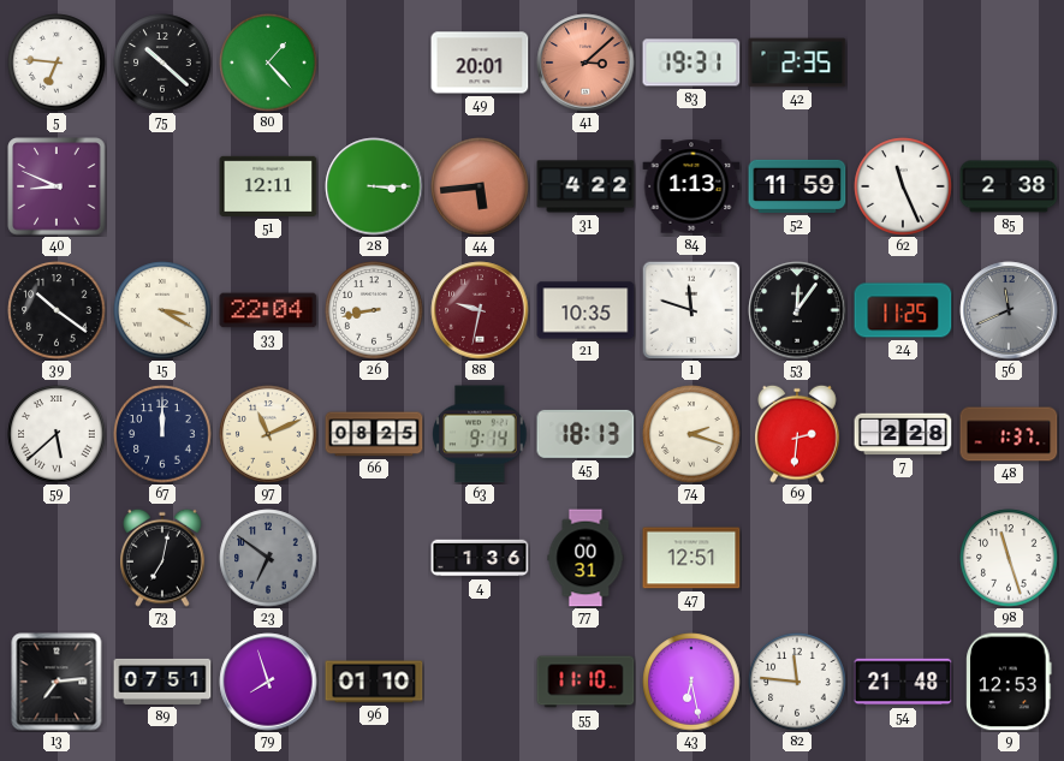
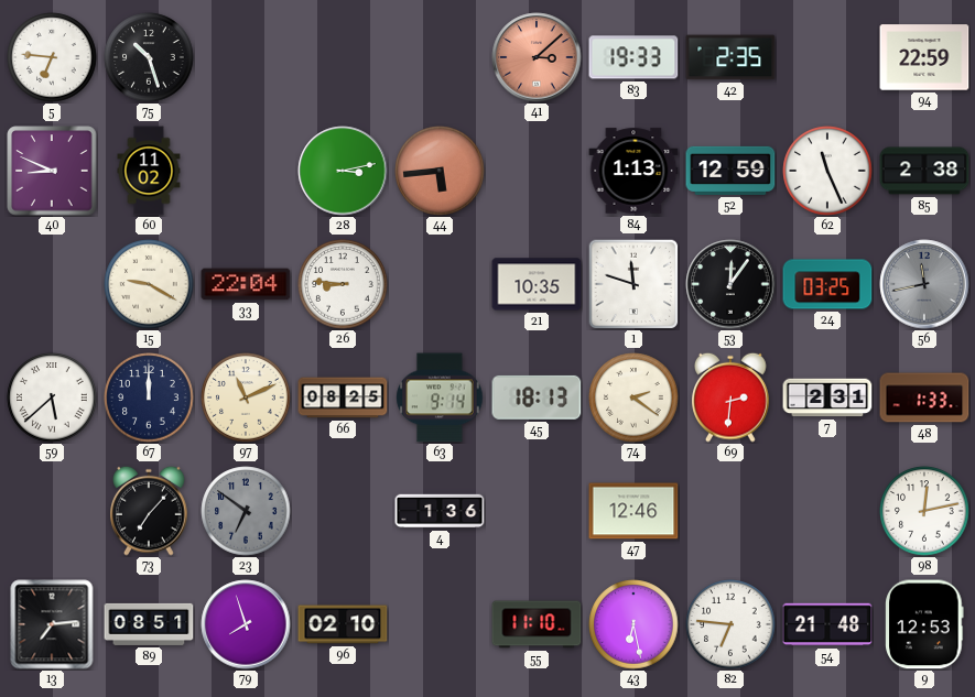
75: 10:22 -> 10:27
80: 1:23 -> none
49: 20:01 -> none
83: 19:31 -> 19:33
94: none -> 22:59
60: none -> 11:02
51: 12:11 -> none
28: 3:15 -> 3:13
31: 4:22 -> none
52: 11:59 -> 12:59
39: 10:21 -> none
15: 3:20 -> 9:20
26: 8:43 -> 8:46
88: 9:32 -> none
24: 11:25 -> 03:25
56: 11:41 -> 11:43
74: 2:18 -> 2:21
7: 2:28 -> 2:31
48: 1:37 -> 1:33
73: 7:02 -> 7:07
77: 00:31 -> none
47: 12:51 -> 12:46
98: 11:27 -> 12:13
89: 07:51 -> 08:51
96: 01:10 -> 02:10
82: 11:46 -> 6:46
